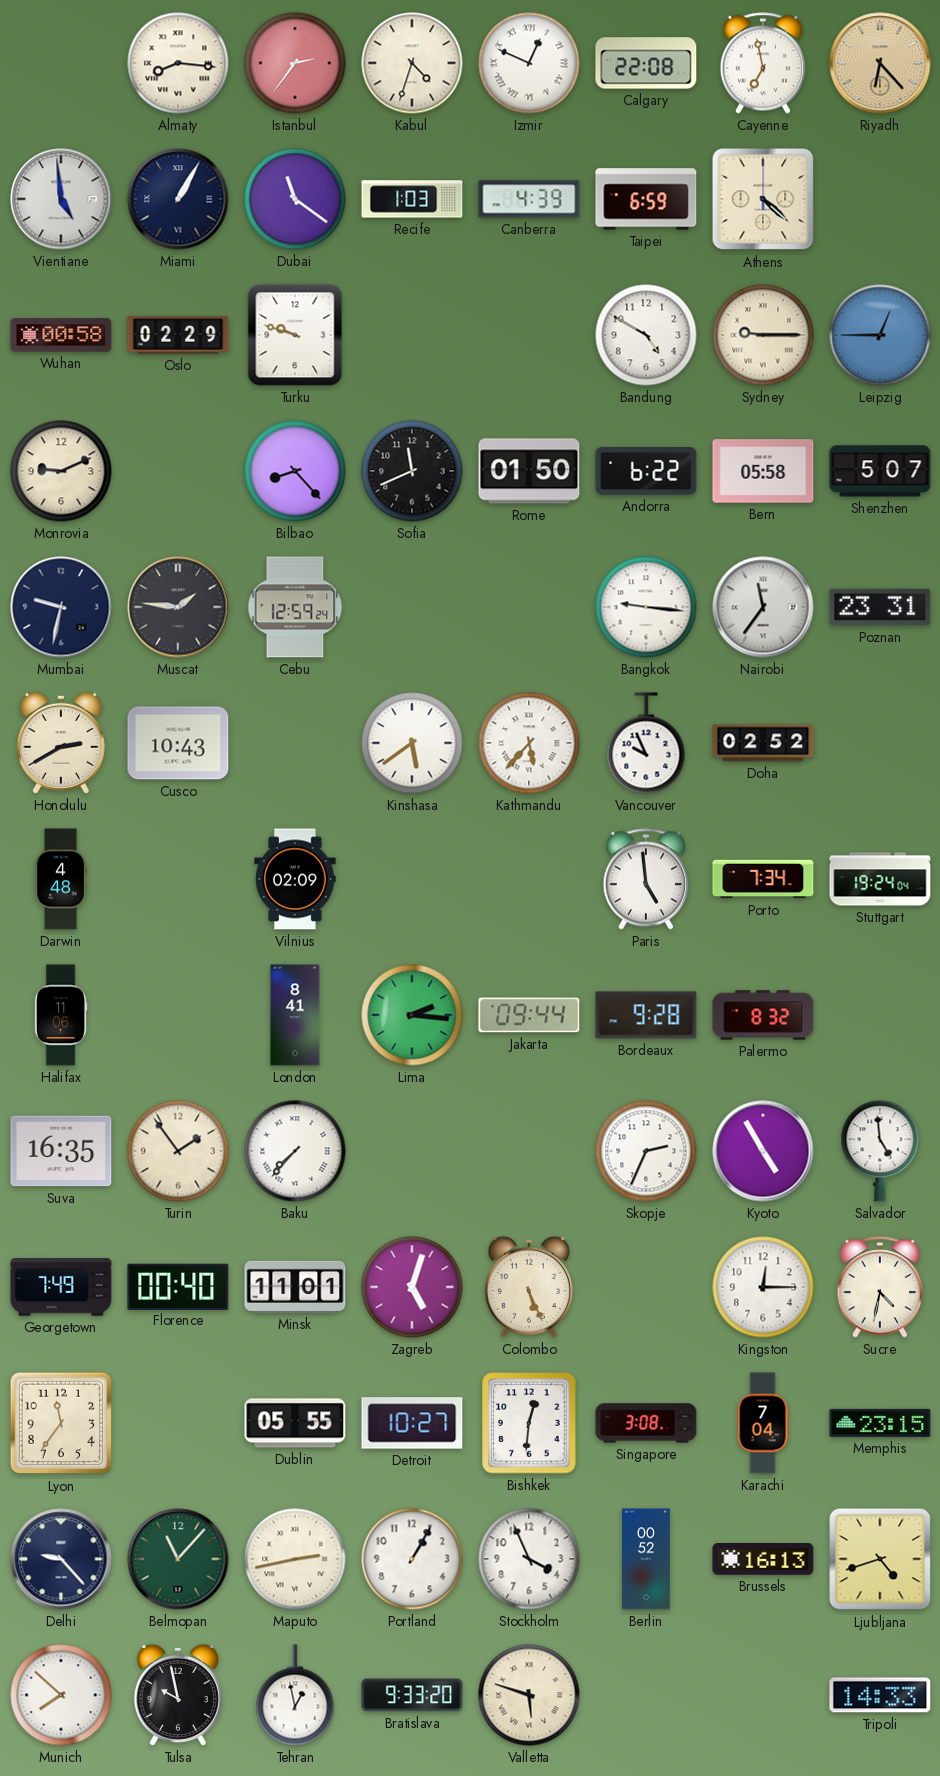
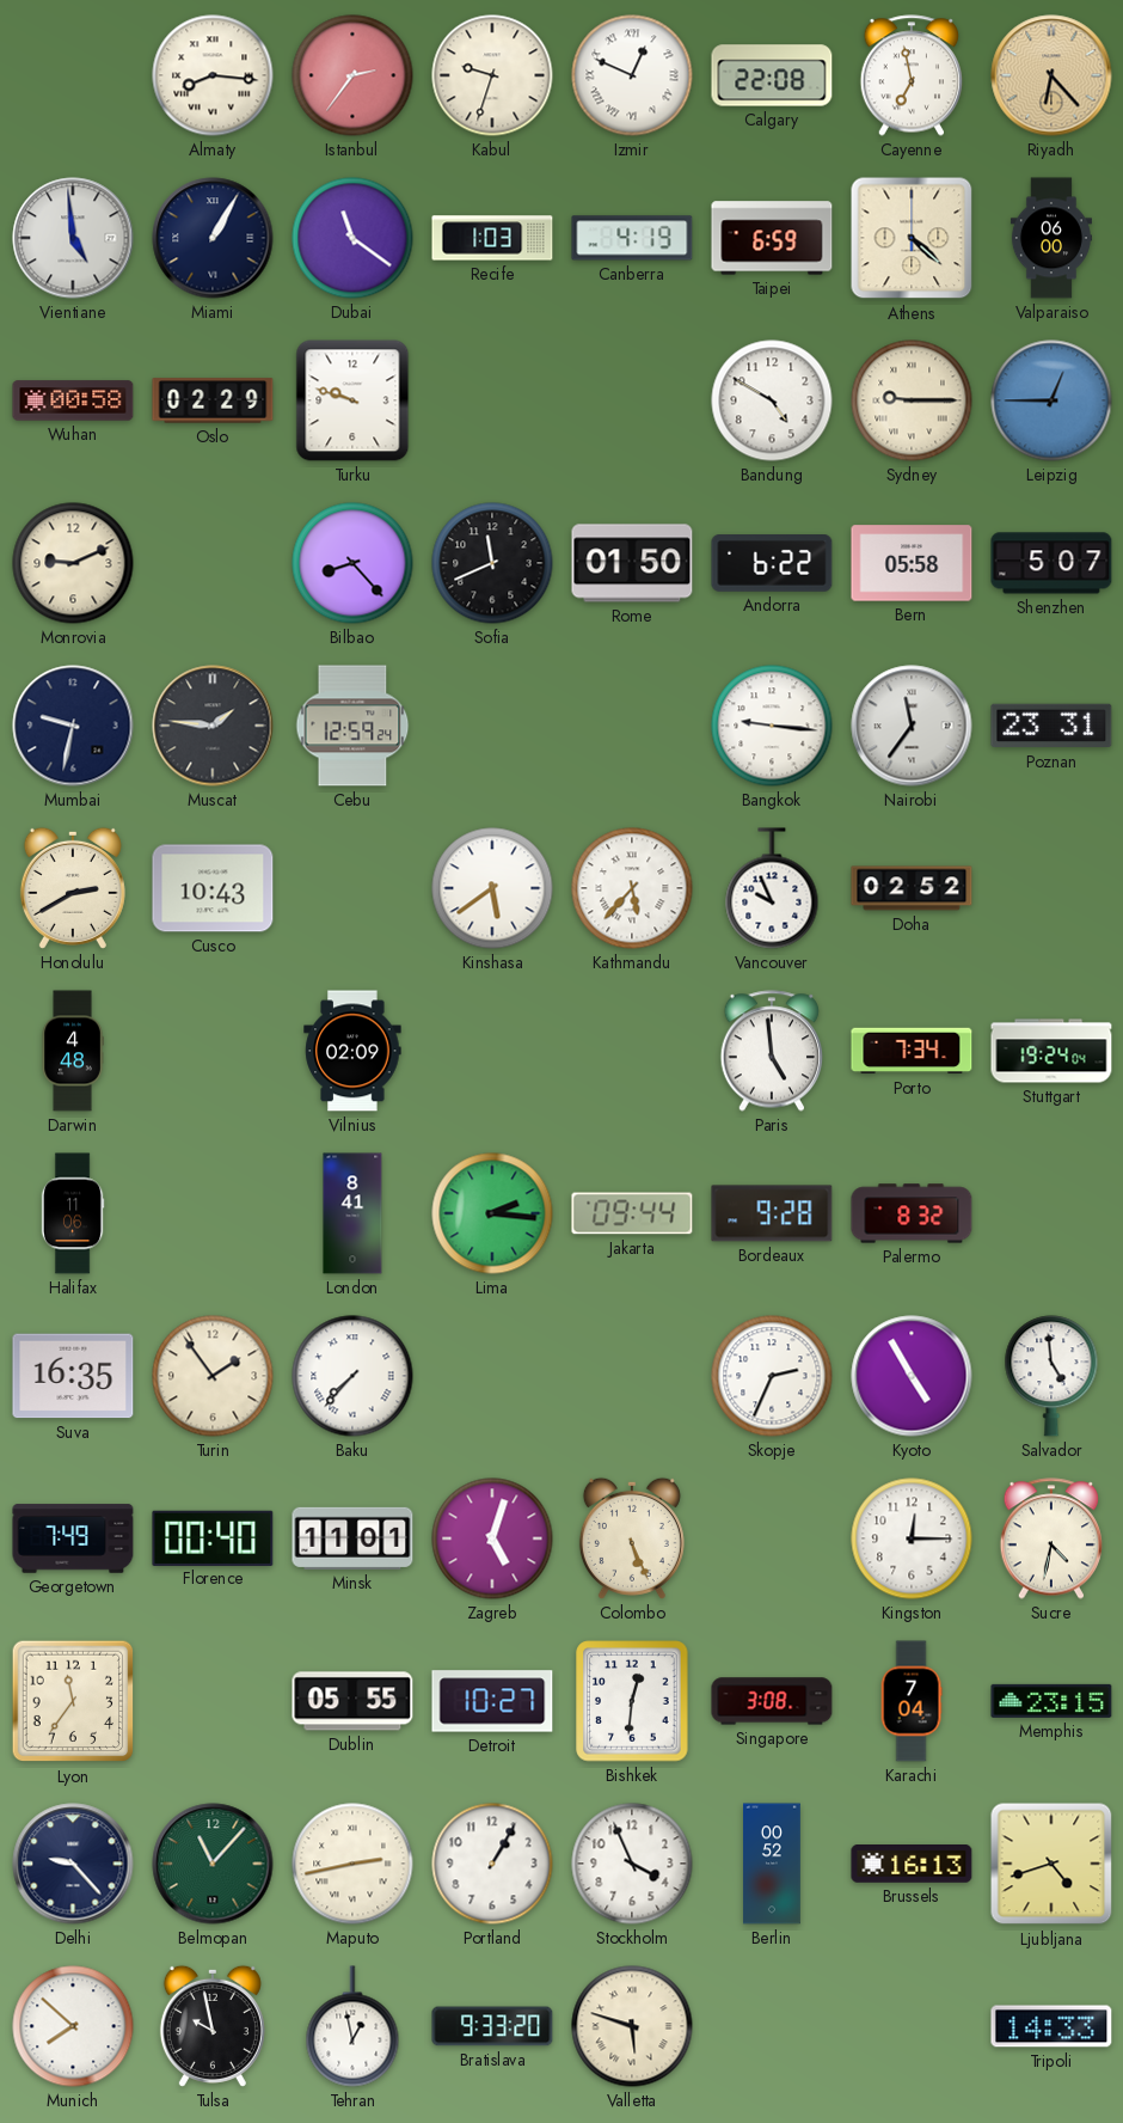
Kabul: 4:33 -> 9:33
Canberra: 4:39 -> 4:19
Valparaiso: none -> 06:00
